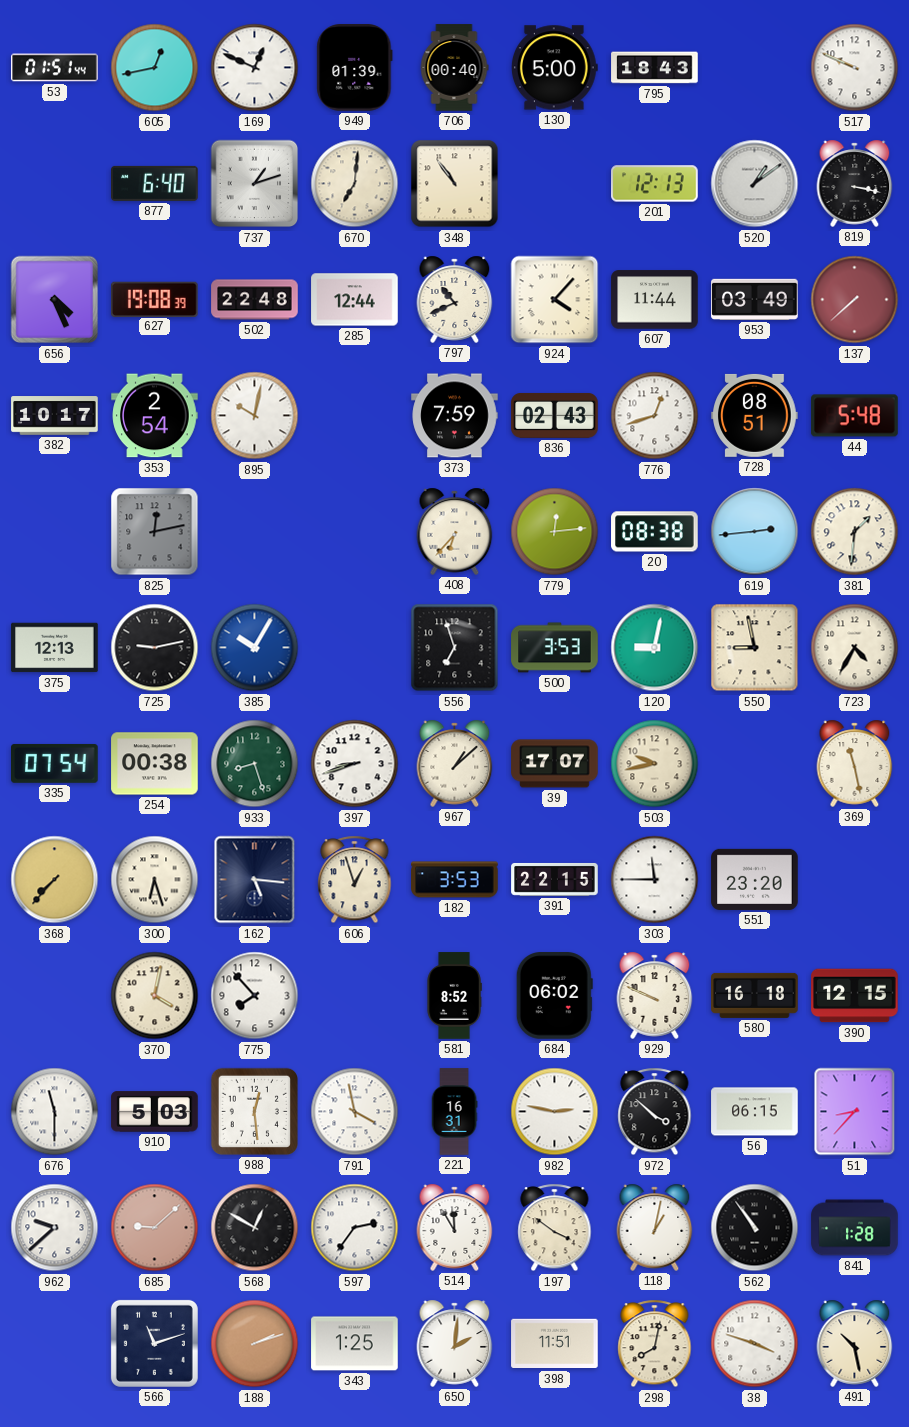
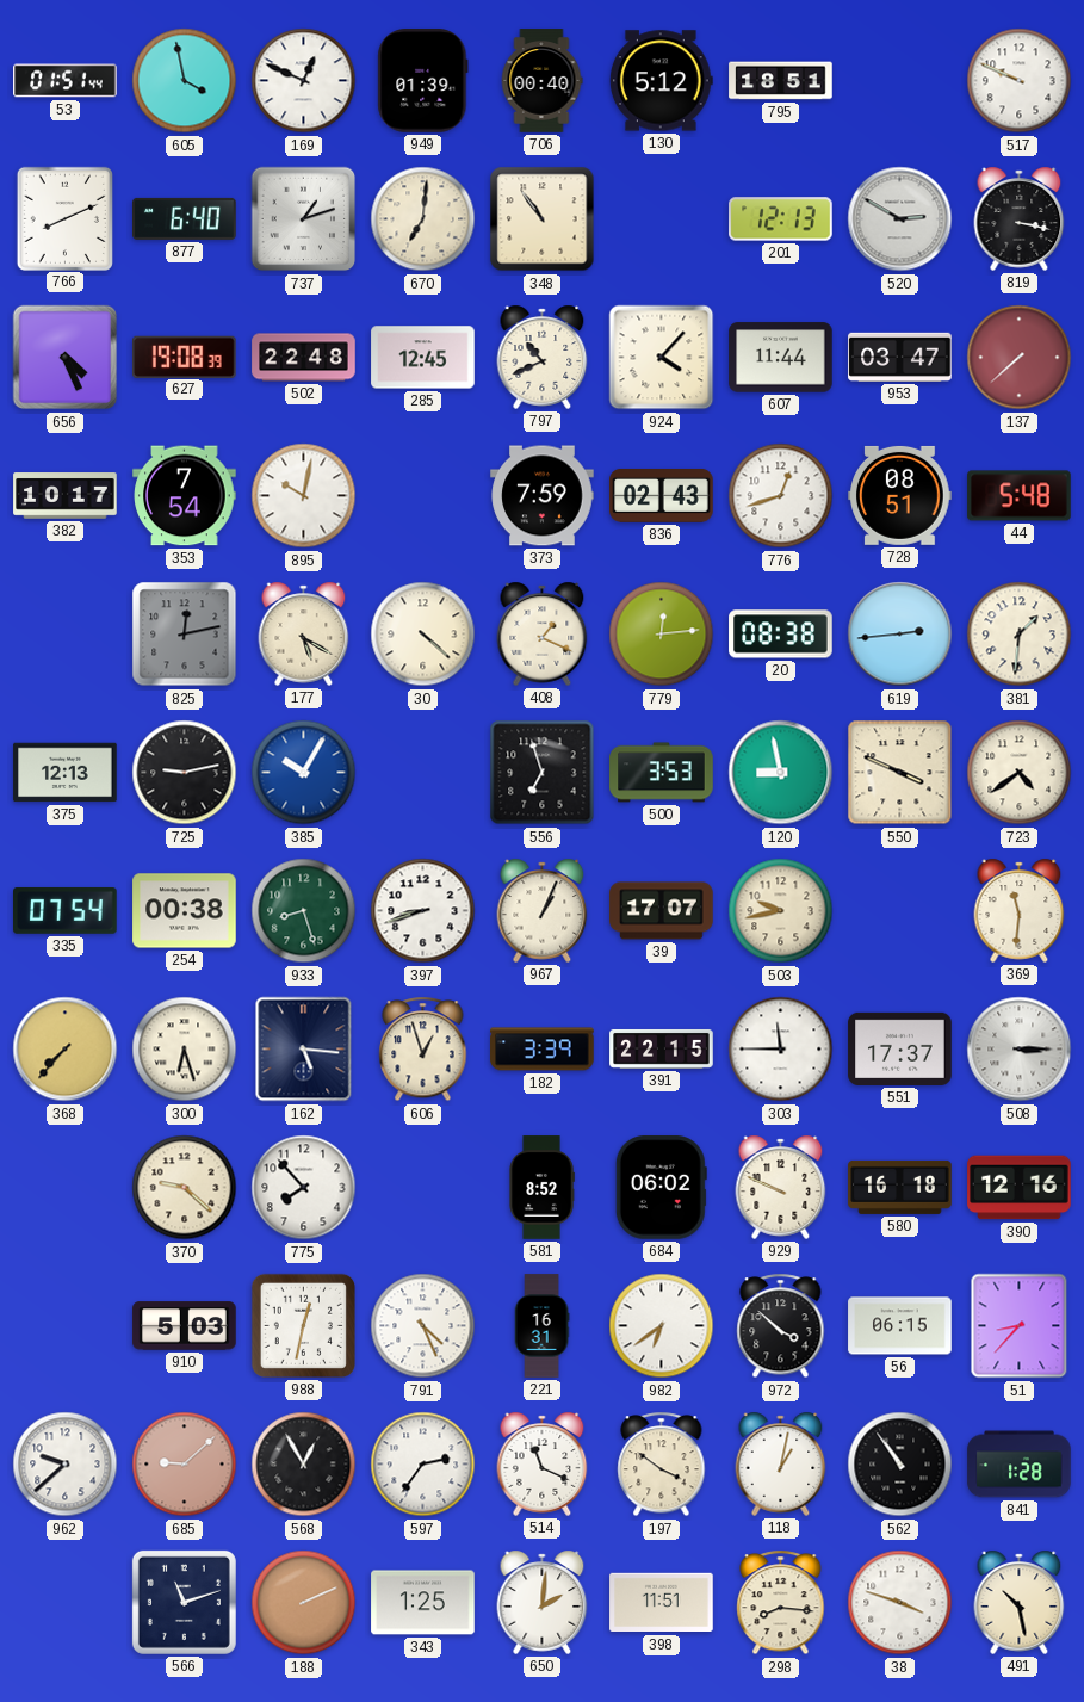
605: 12:43 -> 3:58
130: 5:00 -> 5:12
795: 18:43 -> 18:51
766: none -> 8:11
520: 1:09 -> 2:50
285: 12:44 -> 12:45
953: 03:49 -> 03:47
353: 2:54 -> 7:54
177: none -> 5:20
30: none -> 4:22
408: 6:37 -> 1:19
120: 9:02 -> 8:58
550: 8:58 -> 3:49
723: 4:35 -> 4:39
967: 1:08 -> 1:04
369: 11:28 -> 11:31
182: 3:53 -> 3:39
551: 23:20 -> 17:37
508: none -> 3:15
370: 4:02 -> 9:22
390: 12:15 -> 12:16
676: 11:30 -> none
988: 12:29 -> 12:32
791: 3:58 -> 4:26
982: 2:47 -> 6:39
568: 12:50 -> 12:55
514: 11:55 -> 11:19
188: 2:12 -> 2:11
298: 8:02 -> 8:16
